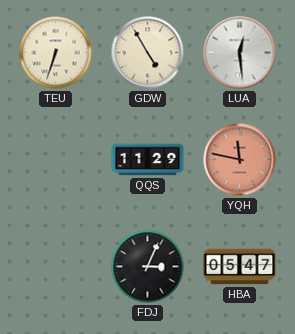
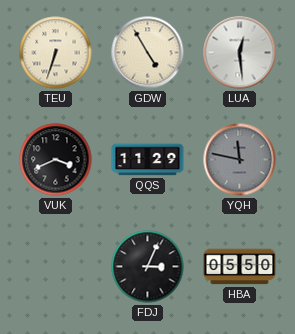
VUK: none -> 3:41
YQH dial: salmon -> grey
HBA: 05:47 -> 05:50
